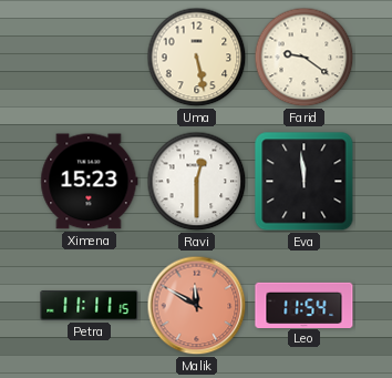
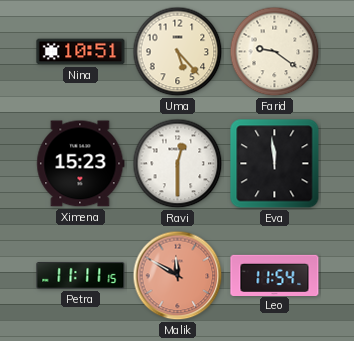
Nina: none -> 10:51
Uma: 5:28 -> 5:23
